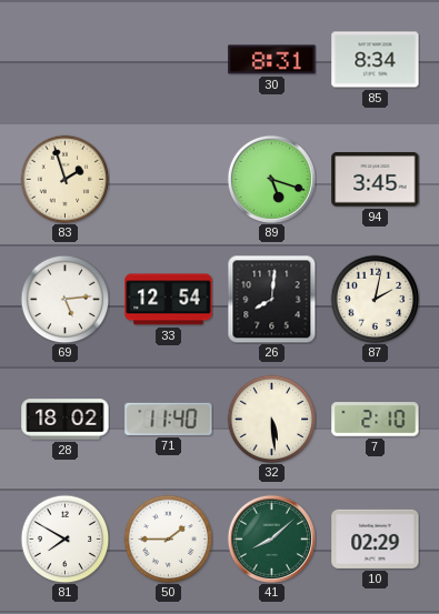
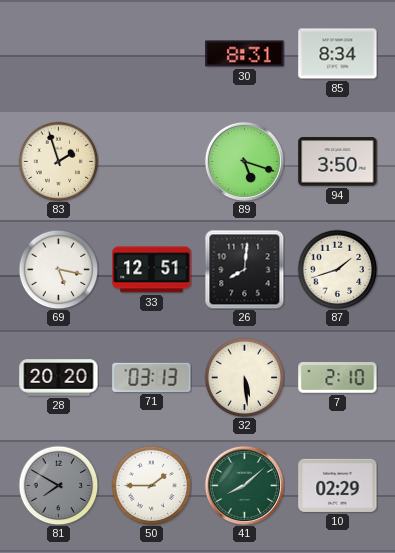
94: 3:45 -> 3:50
69: 5:14 -> 5:17
33: 12:54 -> 12:51
87: 2:02 -> 1:42
28: 18:02 -> 20:20
71: 11:40 -> 03:13
81 dial: white -> grey
